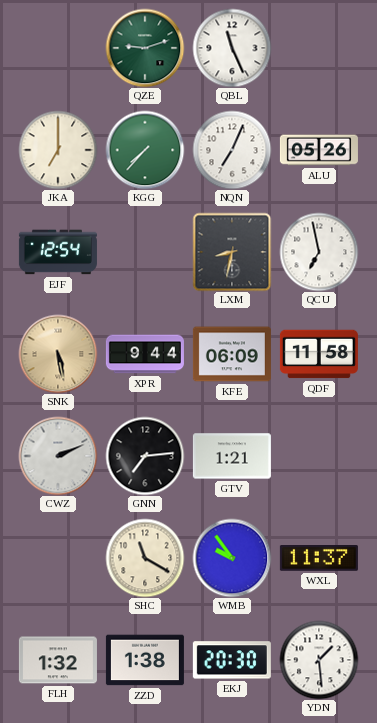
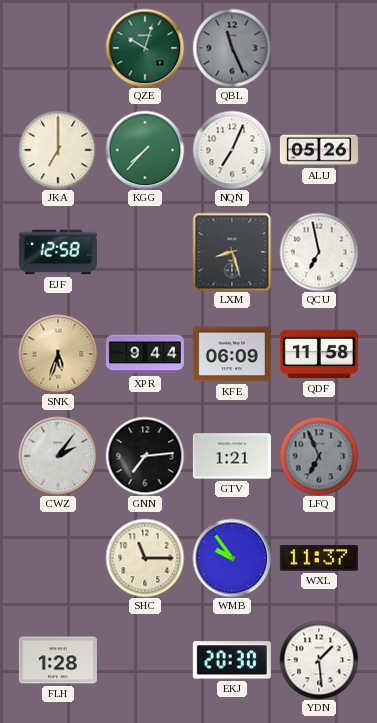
QZE: 9:12 -> 10:03
QBL dial: white -> grey
EJF: 12:54 -> 12:58
LXM: 8:32 -> 8:27
SNK: 5:28 -> 5:33
CWZ: 2:11 -> 2:06
LFQ: none -> 6:56
SHC: 11:20 -> 11:15
FLH: 1:32 -> 1:28
ZZD: 1:38 -> none
